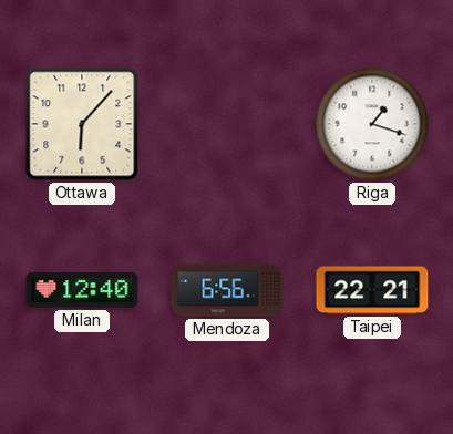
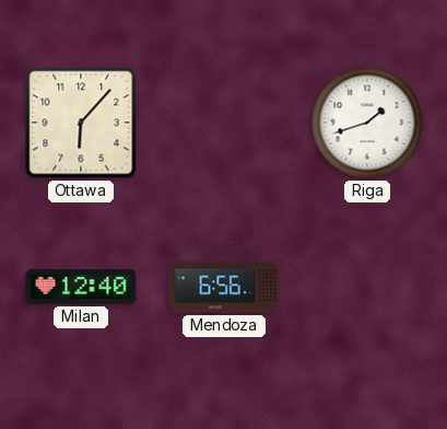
Riga: 1:18 -> 1:42
Taipei: 22:21 -> none
